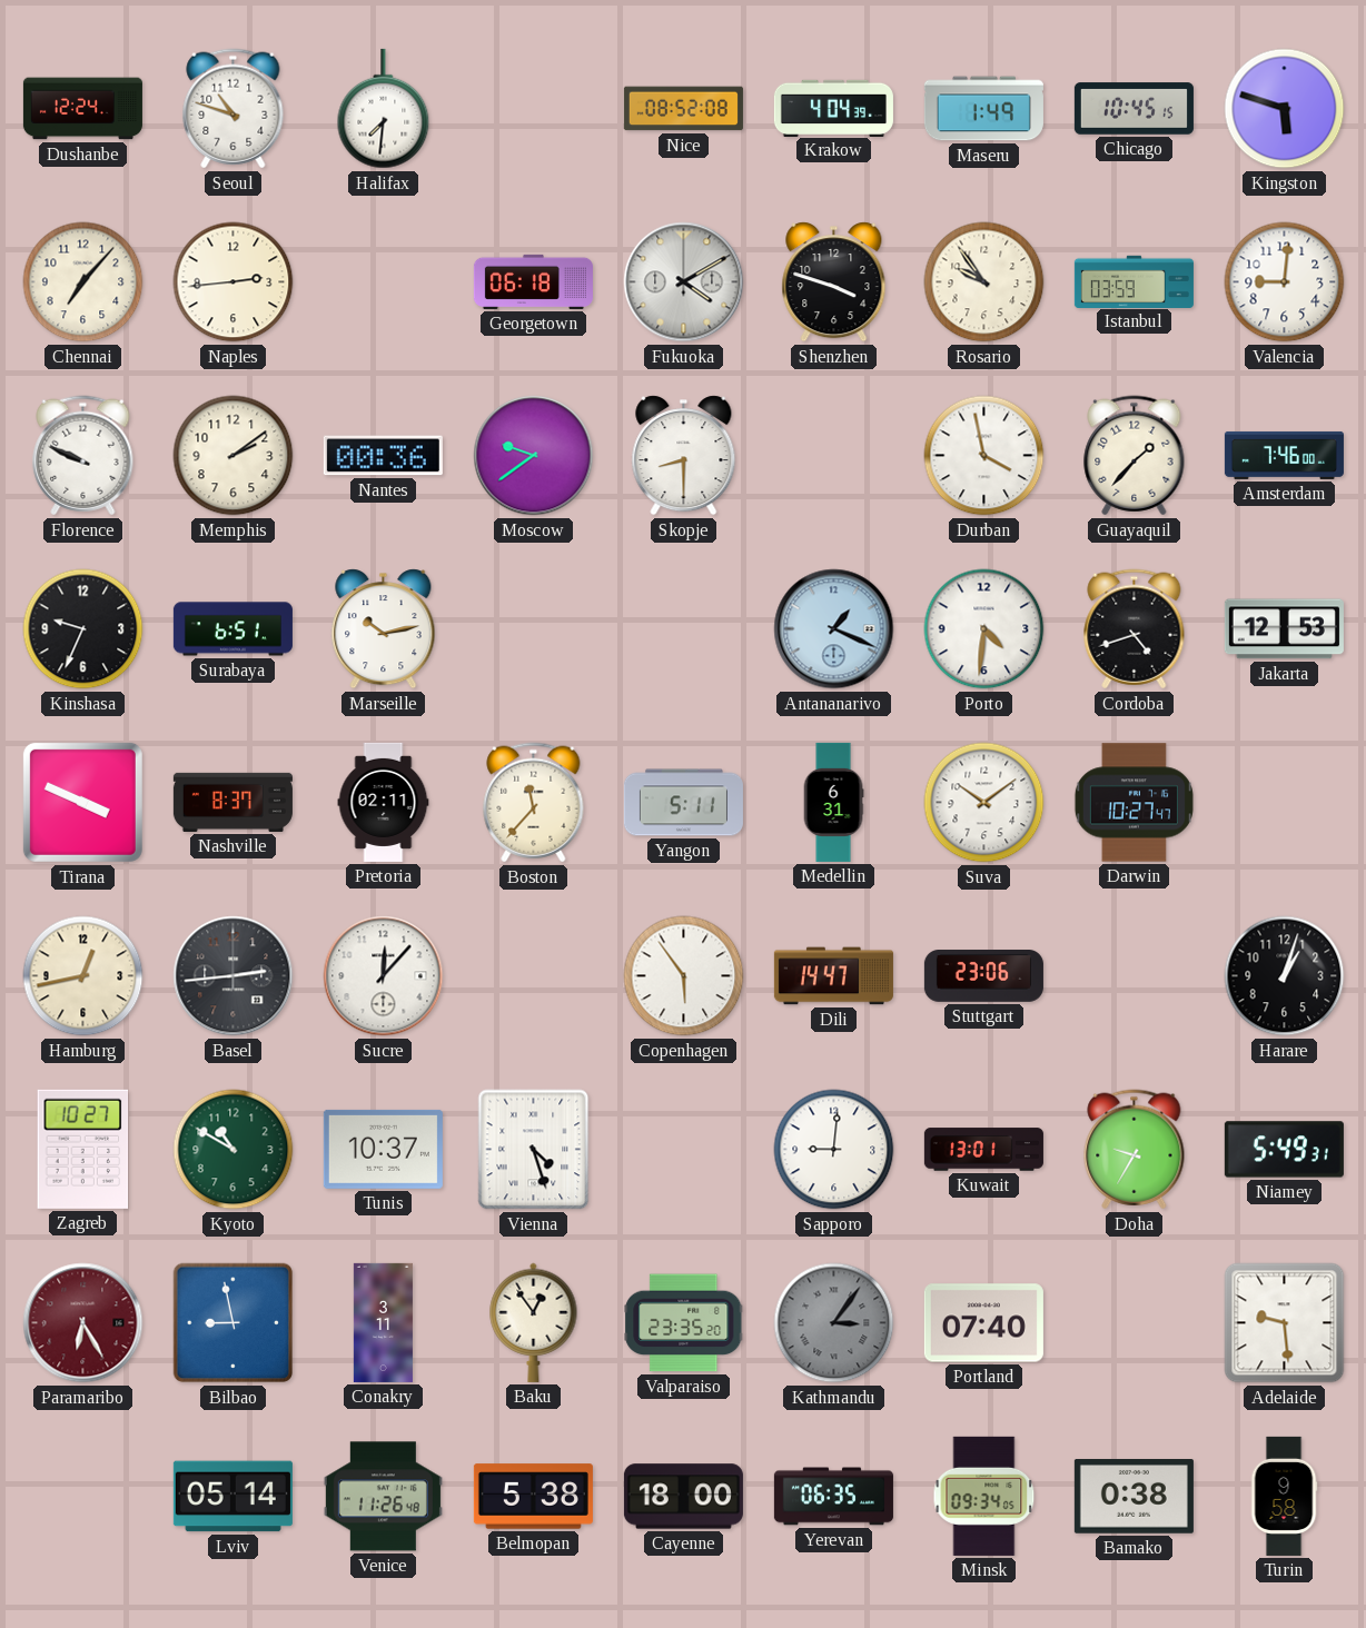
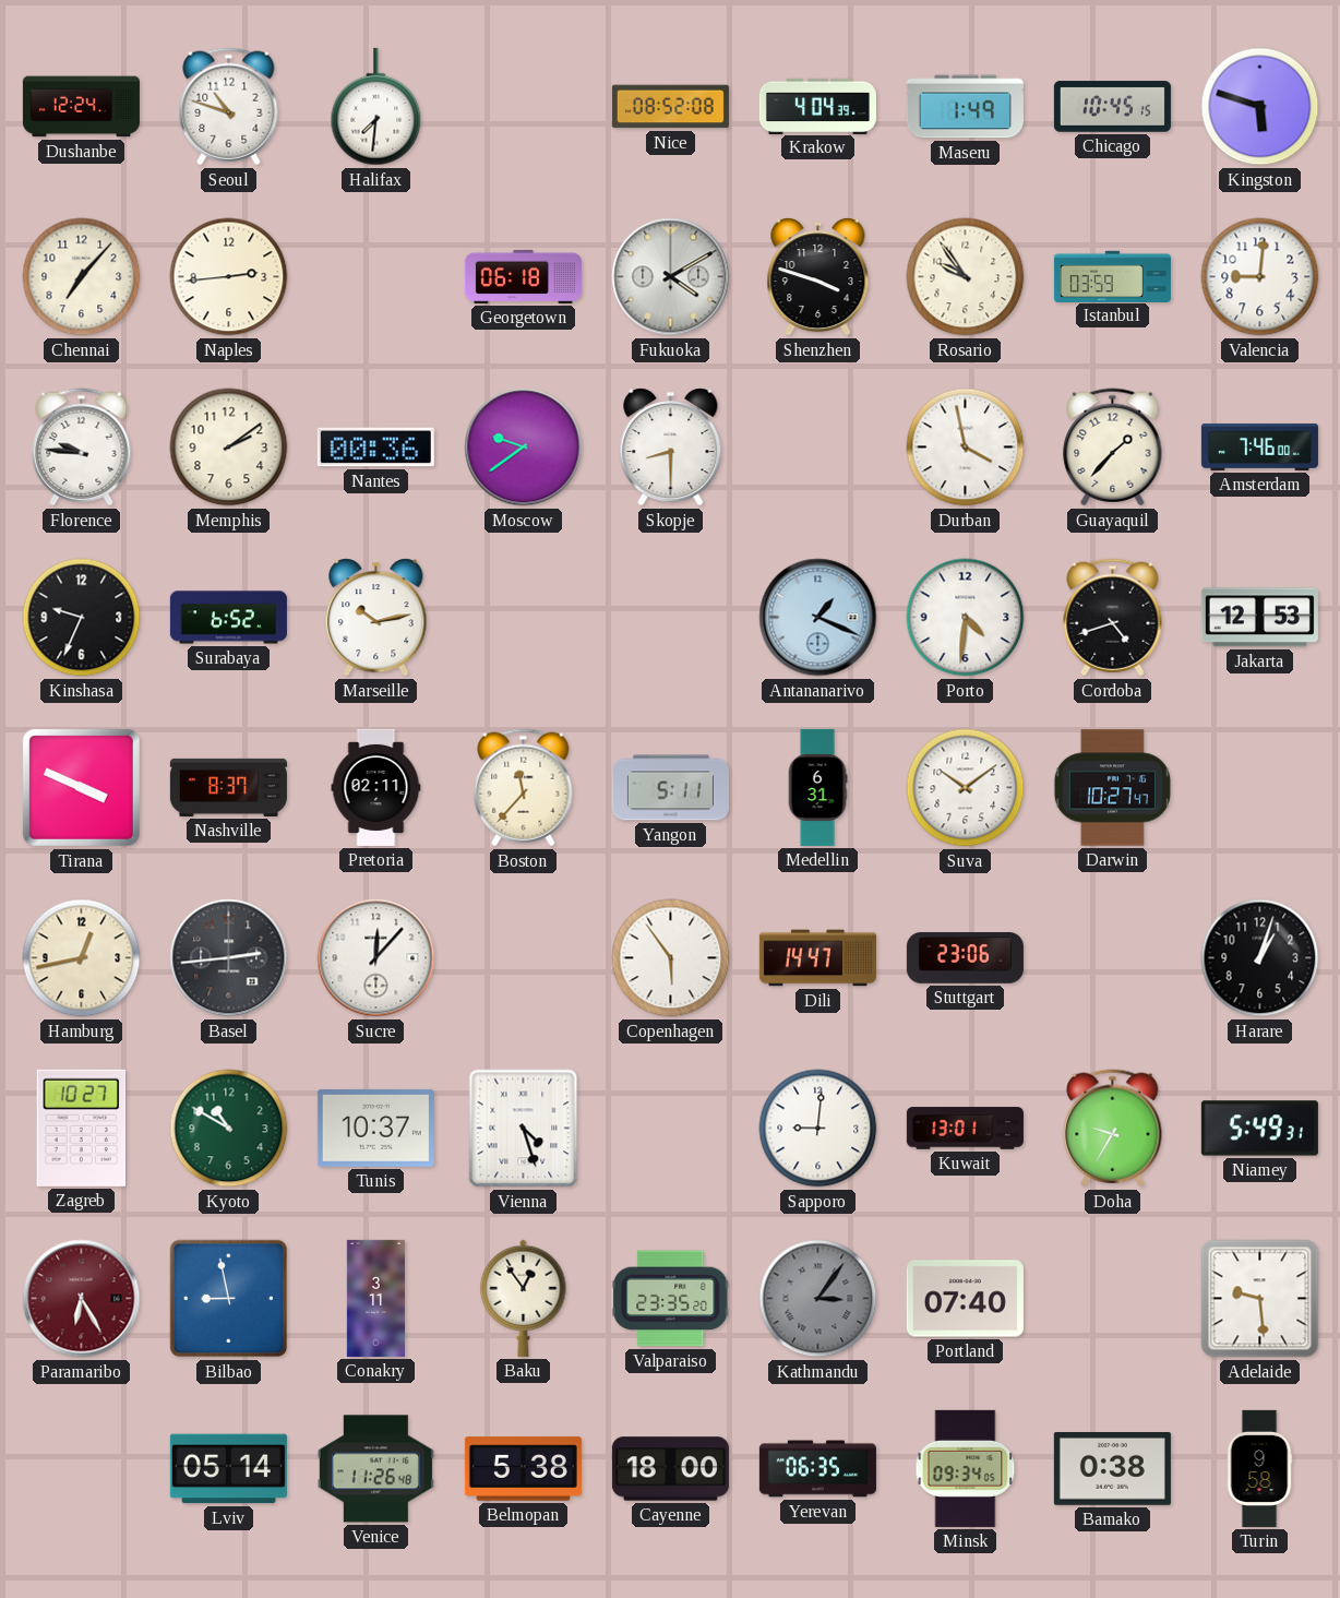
Florence: 9:49 -> 9:46
Surabaya: 6:51 -> 6:52
